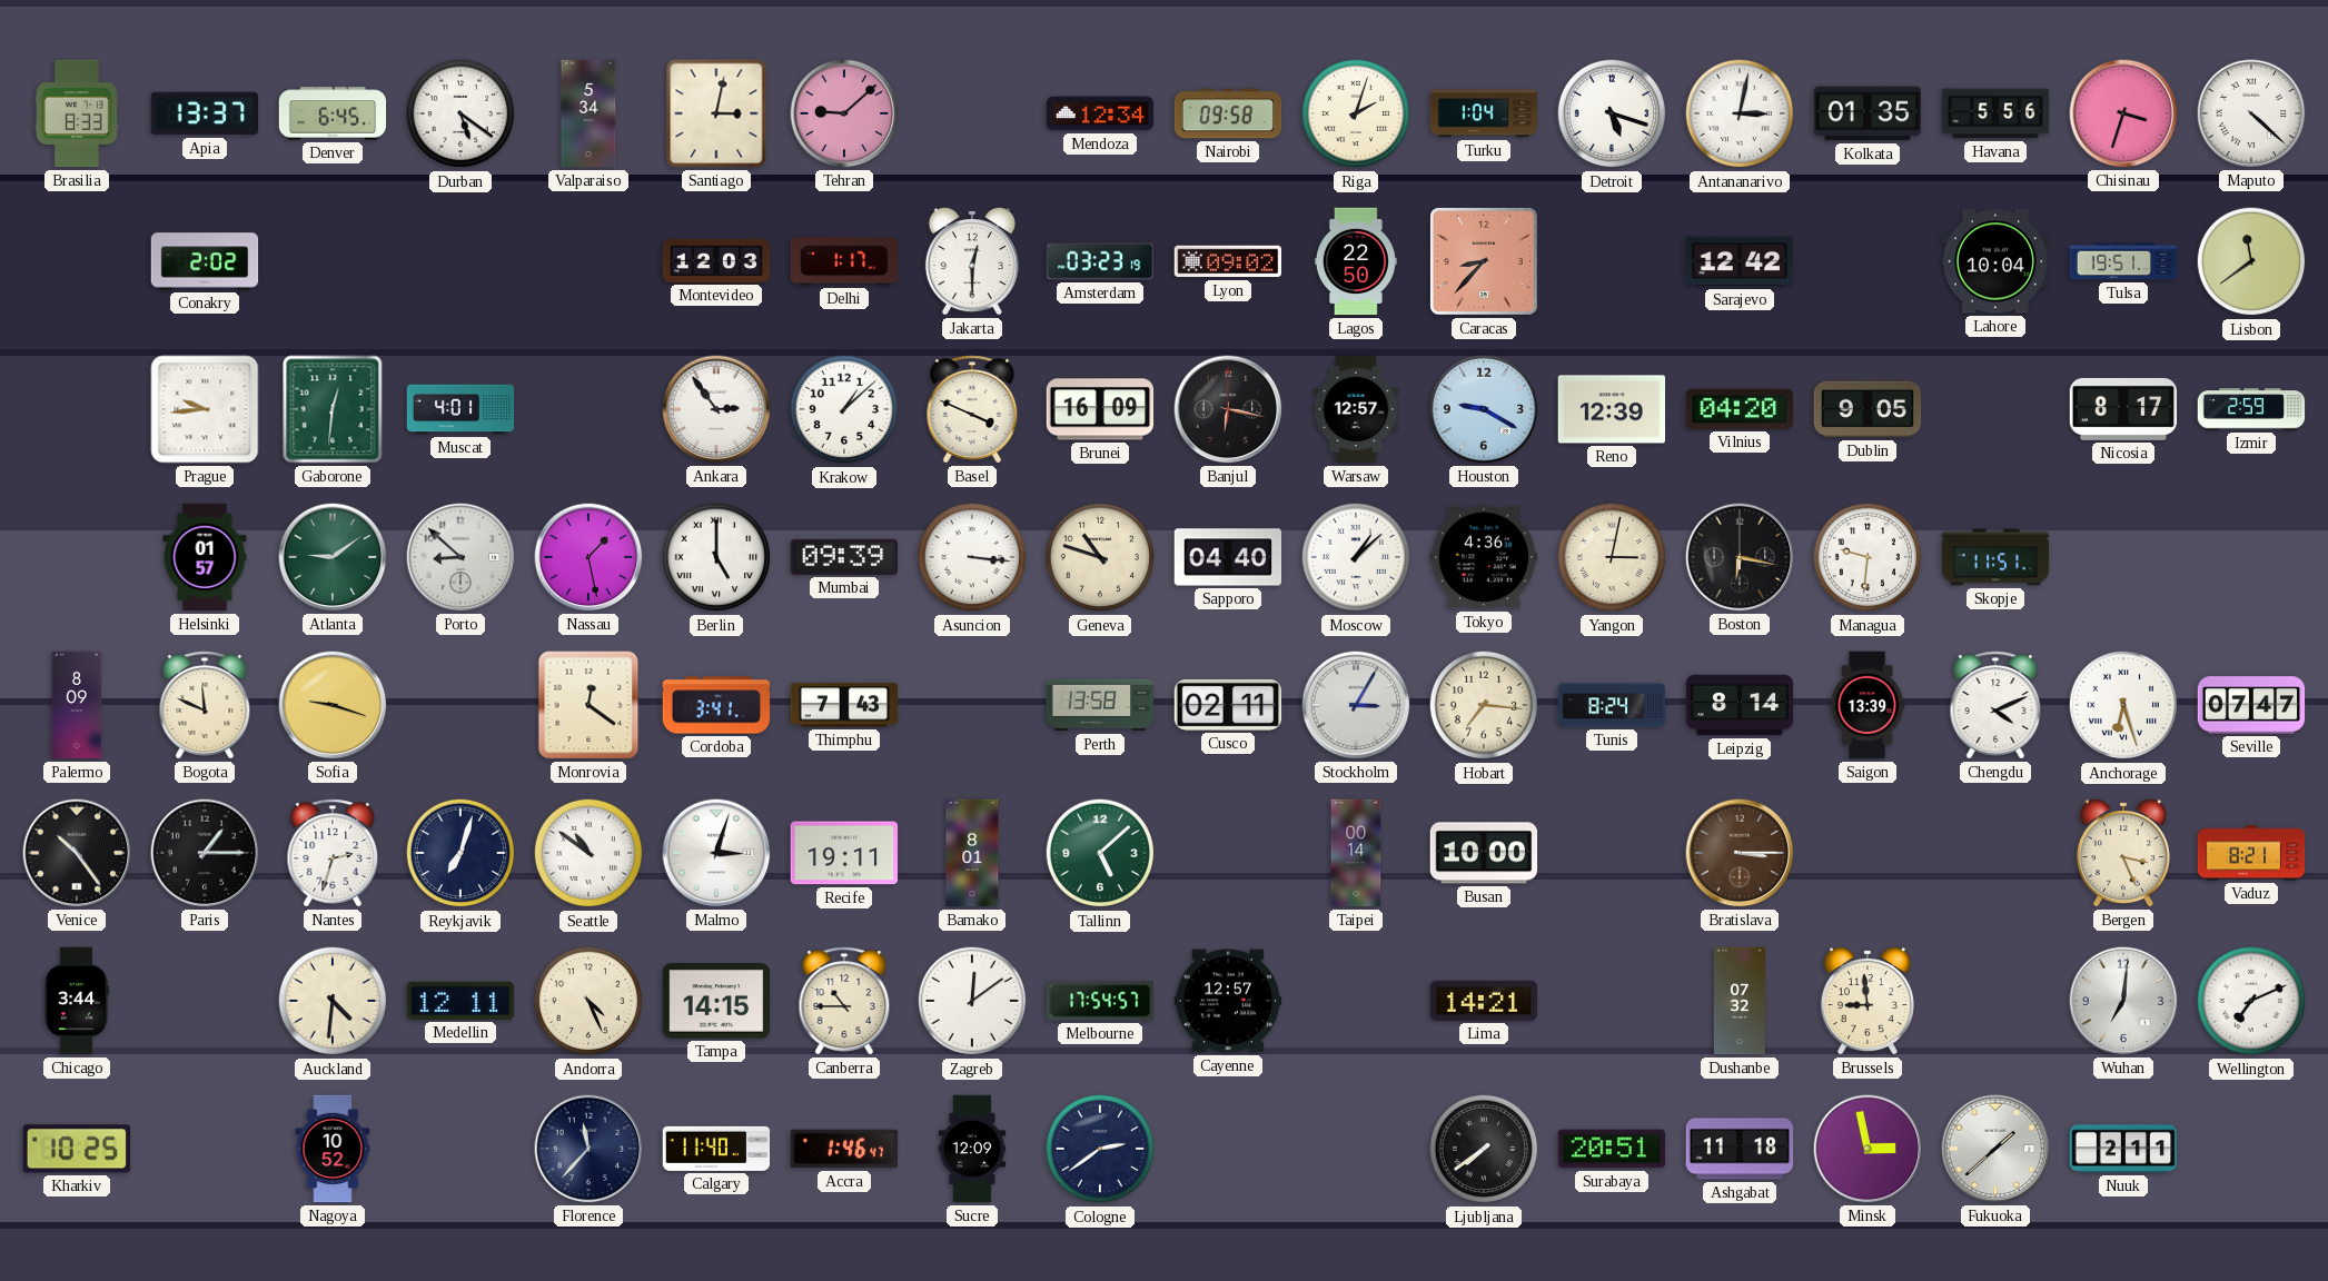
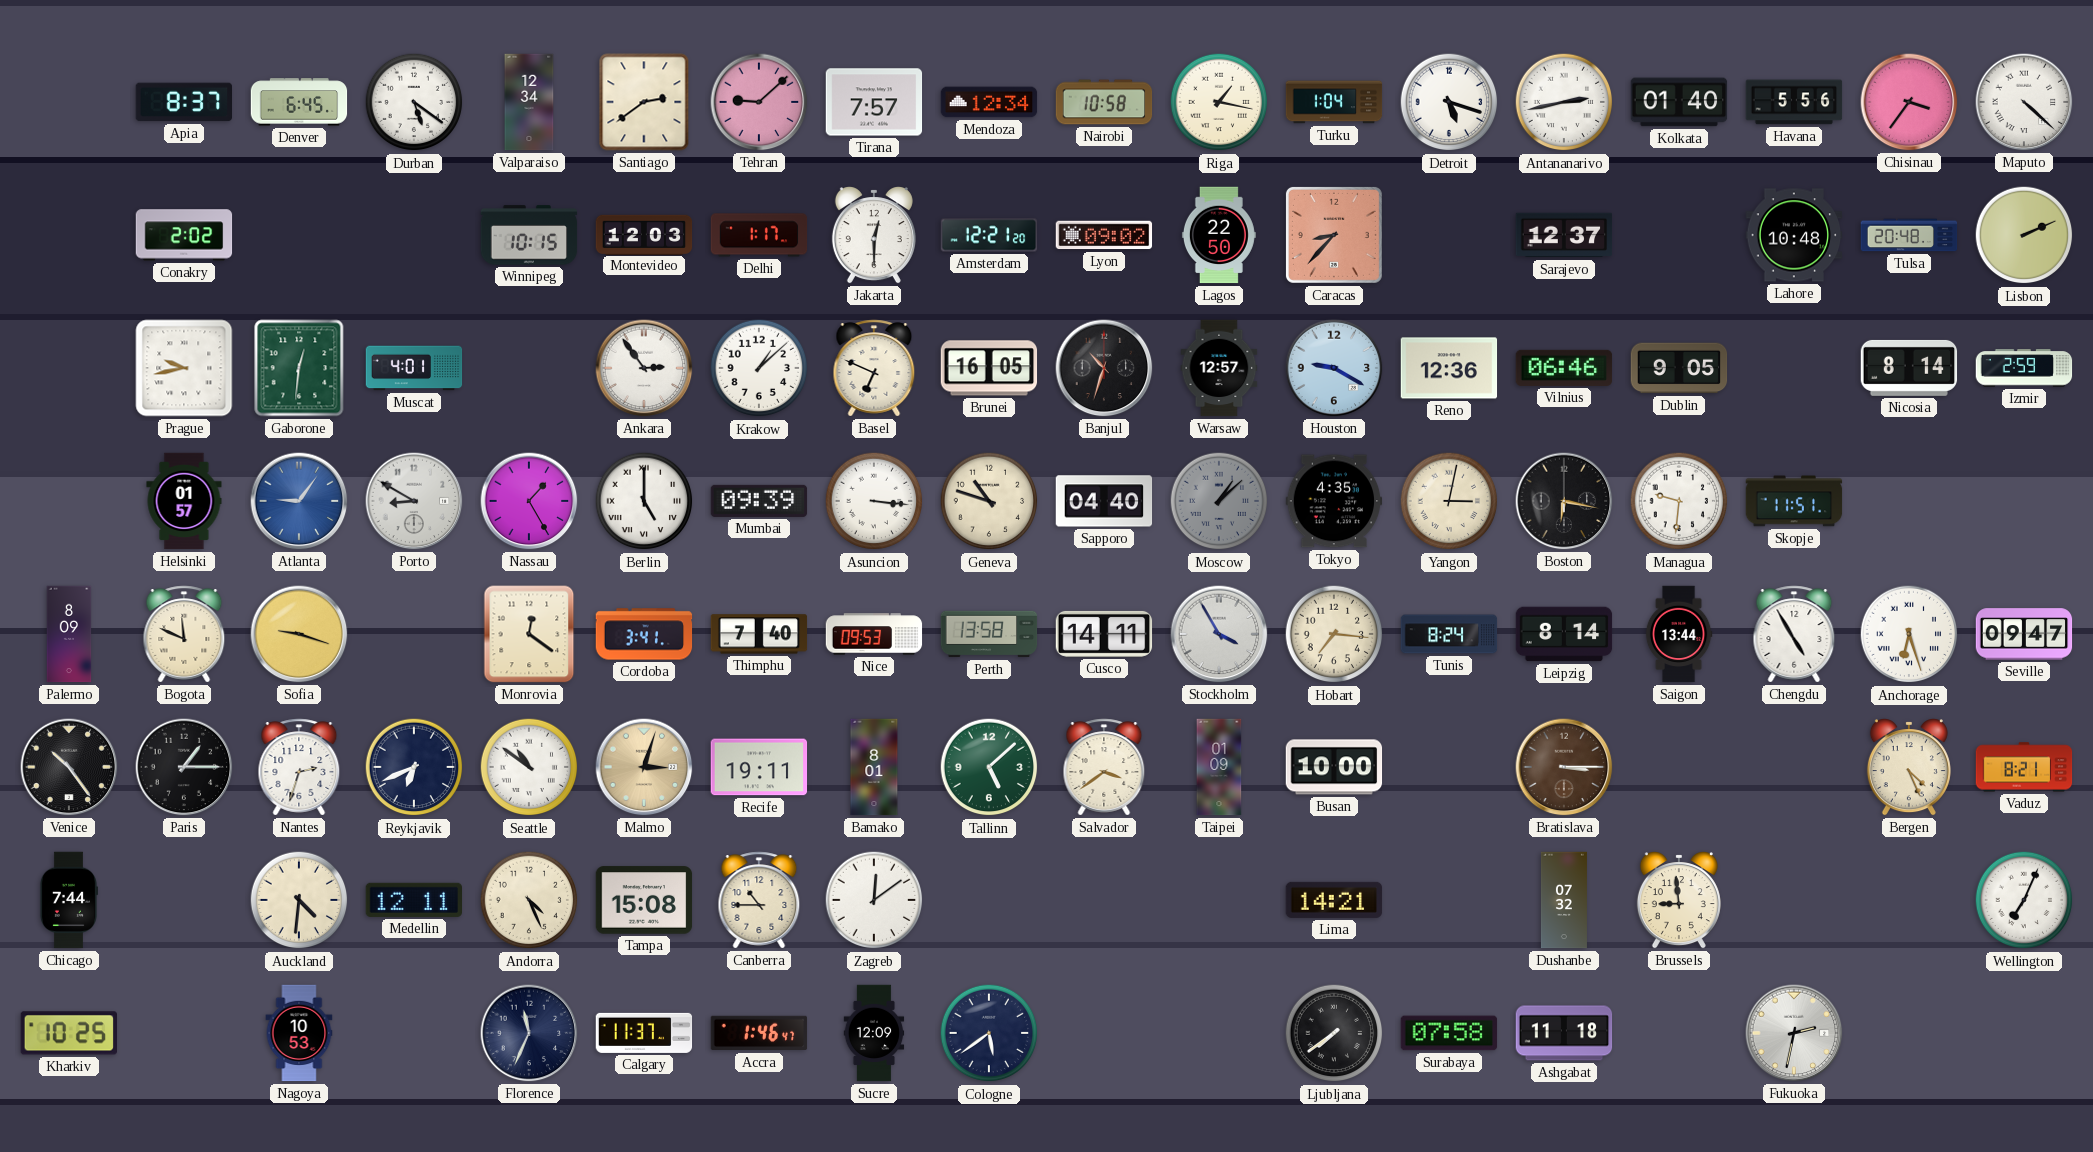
Brasilia: 8:33 -> none
Apia: 13:37 -> 8:37
Valparaiso: 5:34 -> 12:34
Santiago: 3:02 -> 2:39
Tirana: none -> 7:57
Nairobi: 09:58 -> 10:58
Riga: 2:03 -> 1:17
Antananarivo: 3:02 -> 2:43
Kolkata: 01:35 -> 01:40
Chisinau: 3:33 -> 3:36
Winnipeg: none -> 10:15
Amsterdam: 03:23 -> 12:21
Sarajevo: 12:42 -> 12:37
Lahore: 10:04 -> 10:48
Tulsa: 19:51 -> 20:48
Lisbon: 11:39 -> 2:11
Prague: 9:44 -> 9:43
Basel: 3:49 -> 6:49
Brunei: 16:09 -> 16:05
Banjul: 6:17 -> 10:33
Reno: 12:39 -> 12:36
Vilnius: 04:20 -> 06:46
Nicosia: 8:17 -> 8:14
Atlanta: 9:09 -> 9:06
Atlanta dial: green -> blue
Porto: 8:52 -> 8:50
Nassau: 1:28 -> 1:25
Moscow dial: white -> grey
Tokyo: 4:36 -> 4:35
Thimphu: 7:43 -> 7:40
Nice: none -> 09:53
Cusco: 02:11 -> 14:11
Stockholm: 3:05 -> 3:55
Saigon: 13:39 -> 13:44
Chengdu: 4:11 -> 4:55
Seville: 07:47 -> 09:47
Reykjavik: 7:03 -> 6:41
Malmo dial: white -> champagne
Salvador: none -> 3:39
Taipei: 00:14 -> 01:09
Bergen: 3:26 -> 4:26
Chicago: 3:44 -> 7:44
Tampa: 14:15 -> 15:08
Melbourne: 17:54 -> none
Cayenne: 12:57 -> none
Wuhan: 7:01 -> none
Wellington: 7:11 -> 7:04
Nagoya: 10:52 -> 10:53
Florence: 11:37 -> 11:34
Calgary: 11:40 -> 11:37
Cologne: 2:39 -> 5:39
Surabaya: 20:51 -> 07:58
Minsk: 2:58 -> none
Fukuoka: 1:38 -> 2:32
Nuuk: 2:11 -> none
